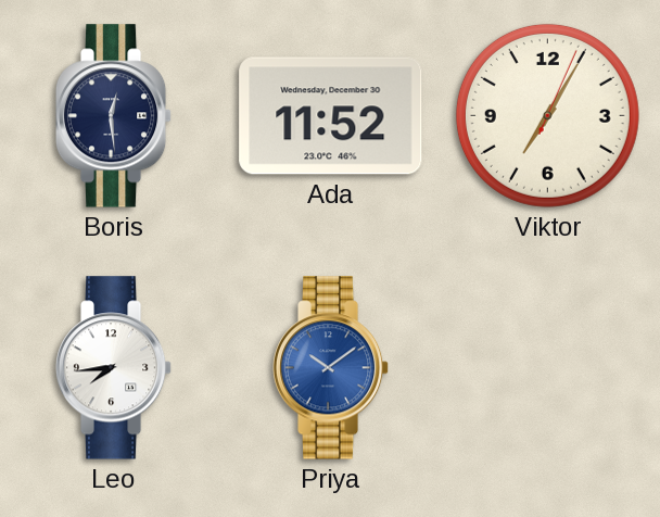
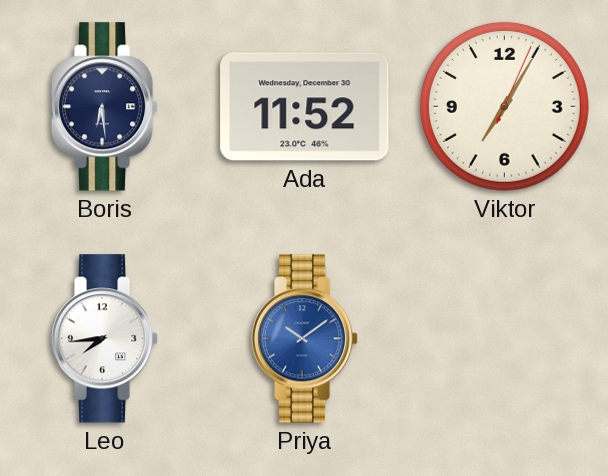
Boris: 12:29 -> 6:29
